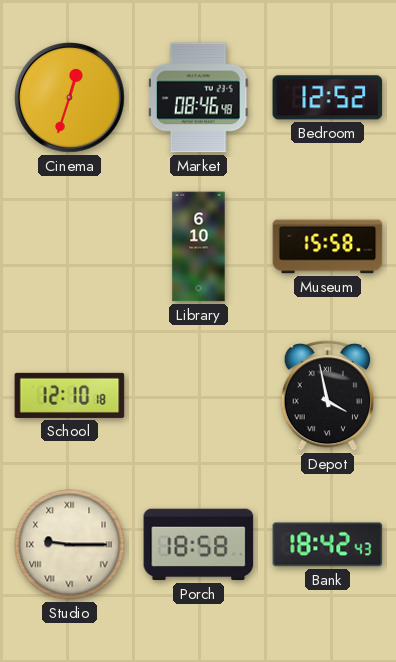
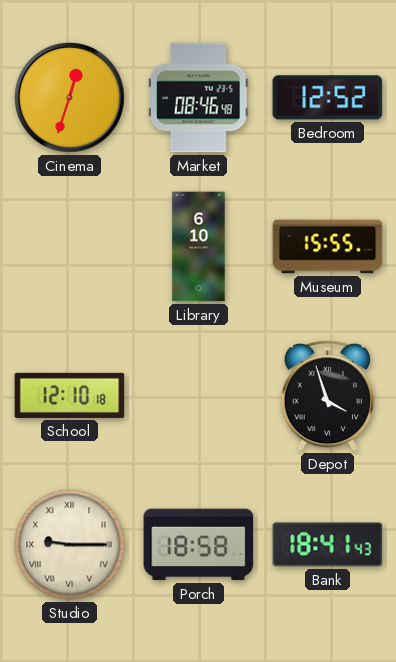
Museum: 15:58 -> 15:55
Depot: 3:58 -> 3:57
Bank: 18:42 -> 18:41
